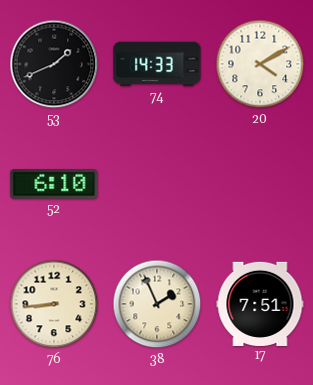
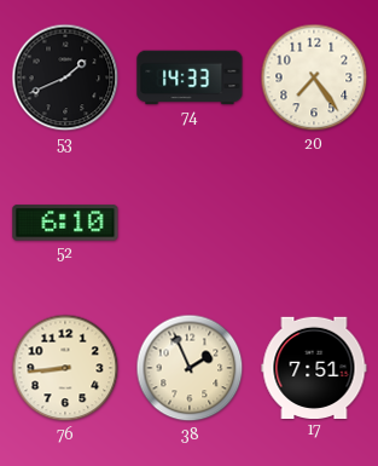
20: 4:10 -> 7:24
